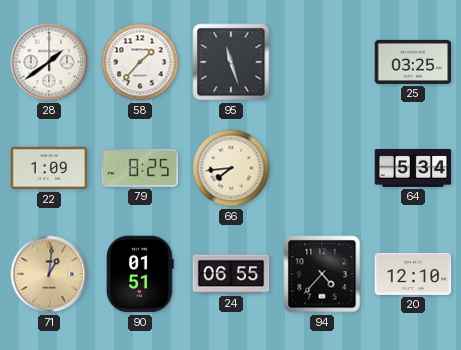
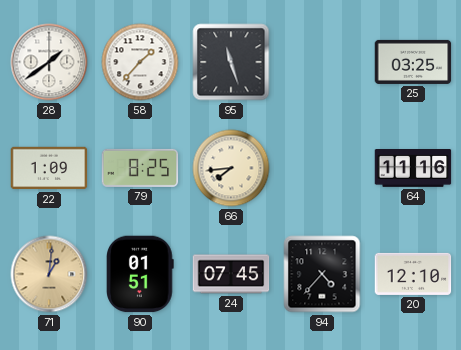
64: 5:34 -> 11:16
24: 06:55 -> 07:45
